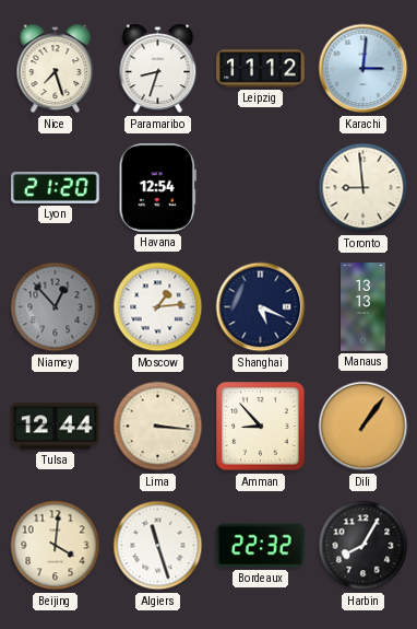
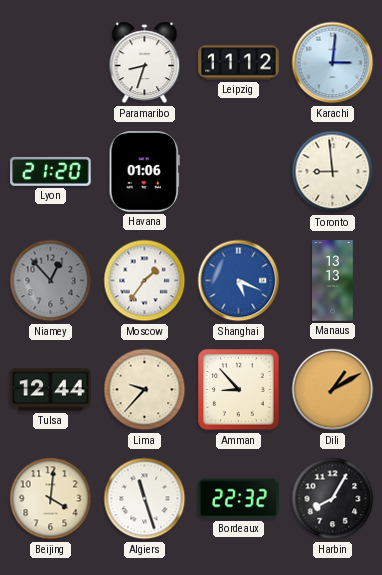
Nice: 7:27 -> none
Havana: 12:54 -> 01:06
Moscow: 1:14 -> 1:36
Shanghai dial: navy -> blue
Lima: 3:16 -> 9:37
Dili: 1:06 -> 1:10
